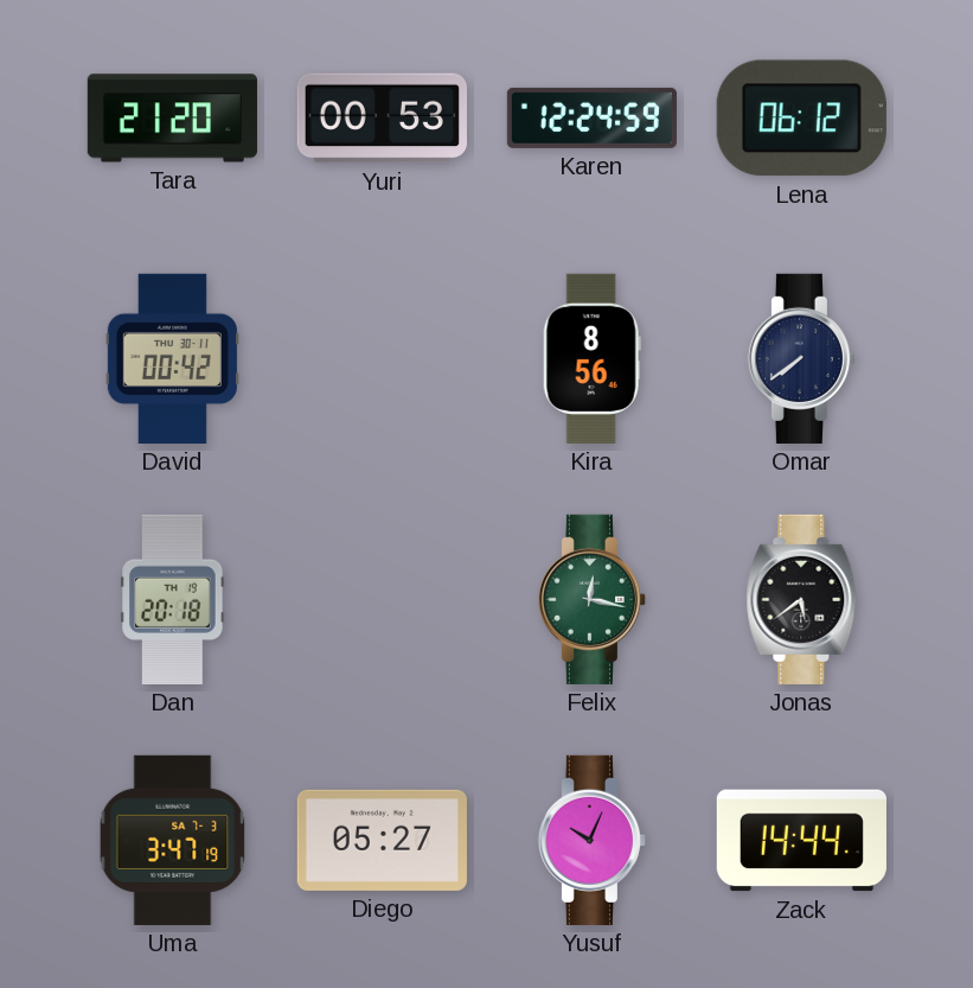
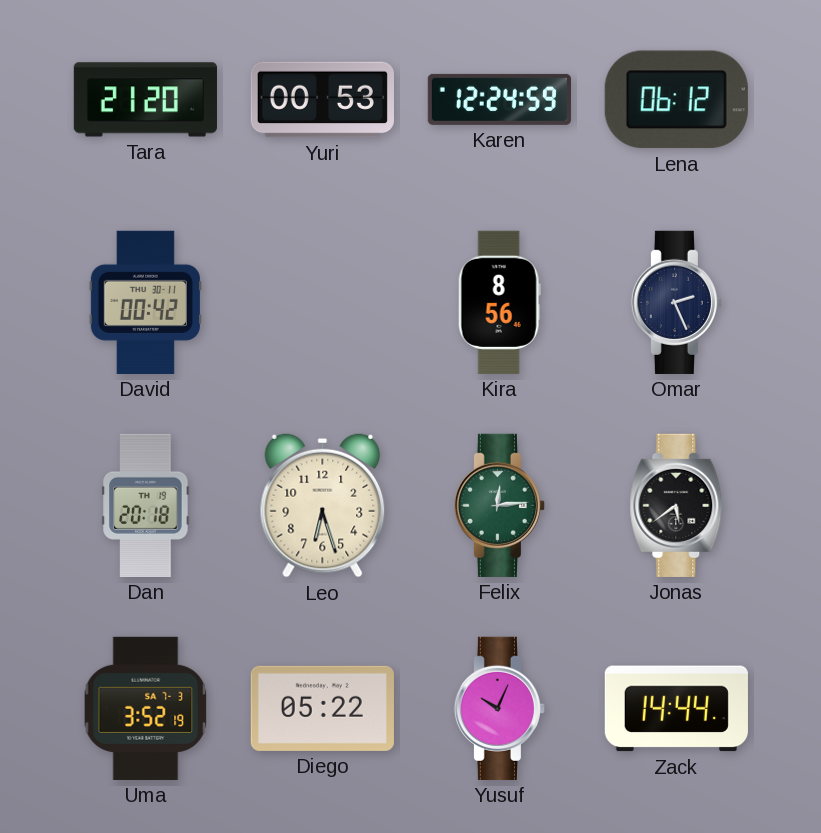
Omar: 7:39 -> 2:26
Leo: none -> 6:27
Felix: 12:17 -> 12:14
Uma: 3:47 -> 3:52
Diego: 05:27 -> 05:22
